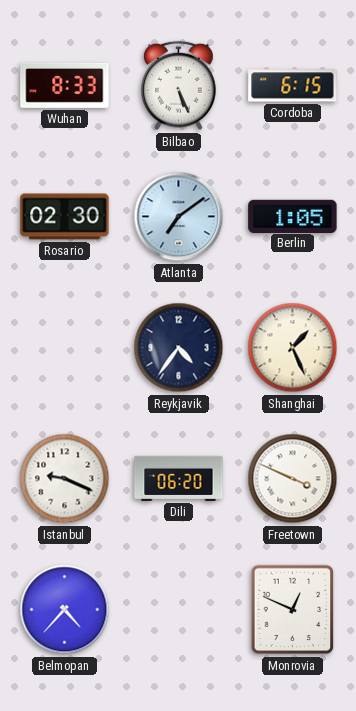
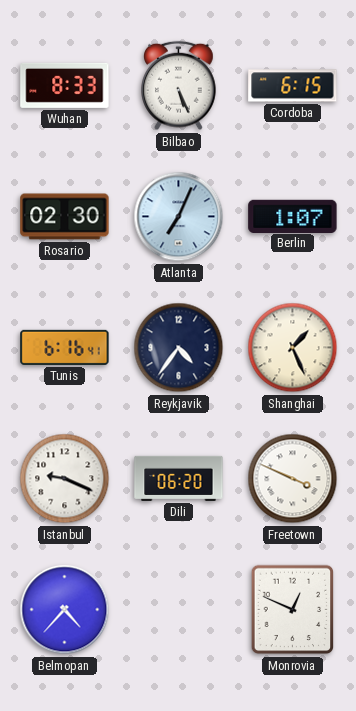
Atlanta: 7:09 -> 7:04
Berlin: 1:05 -> 1:07
Tunis: none -> 6:16
